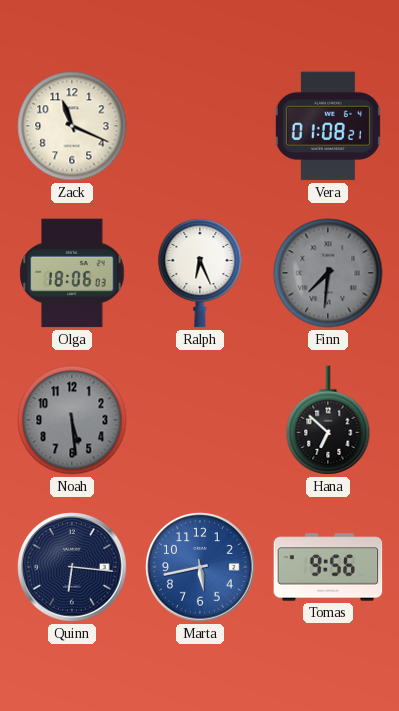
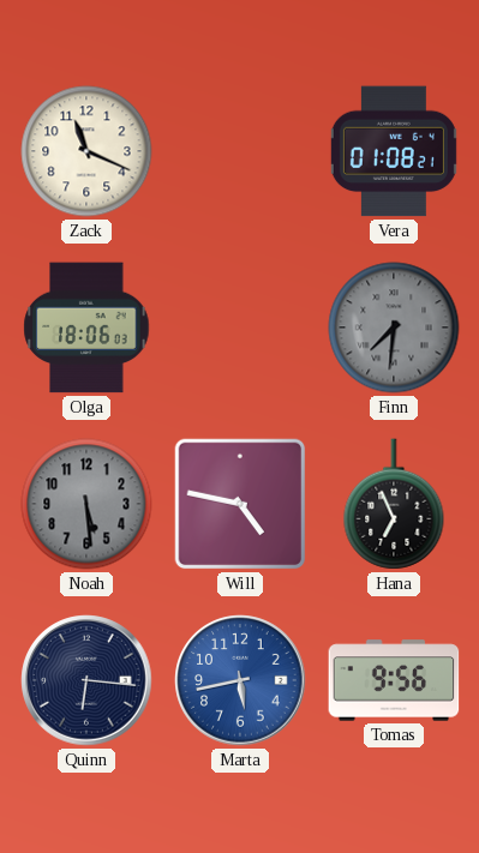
Ralph: 6:26 -> none
Will: none -> 4:47
Hana: 6:52 -> 6:56
